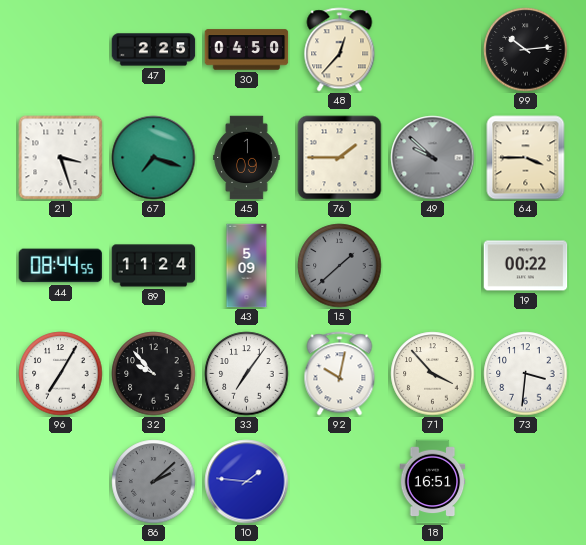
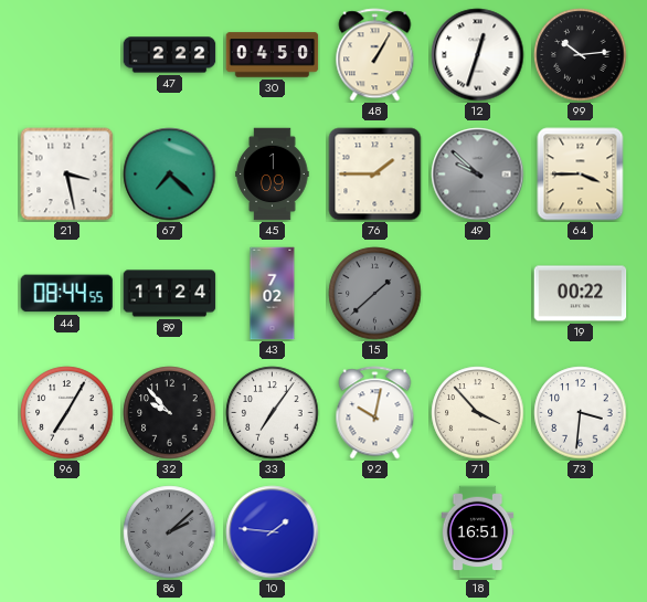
47: 2:25 -> 2:22
48: 12:37 -> 1:05
12: none -> 12:33
21: 3:27 -> 3:28
67: 7:18 -> 7:22
43: 5:09 -> 7:02
